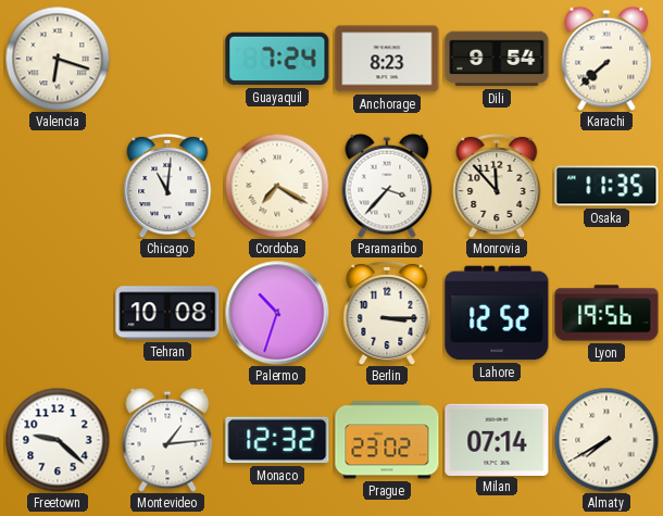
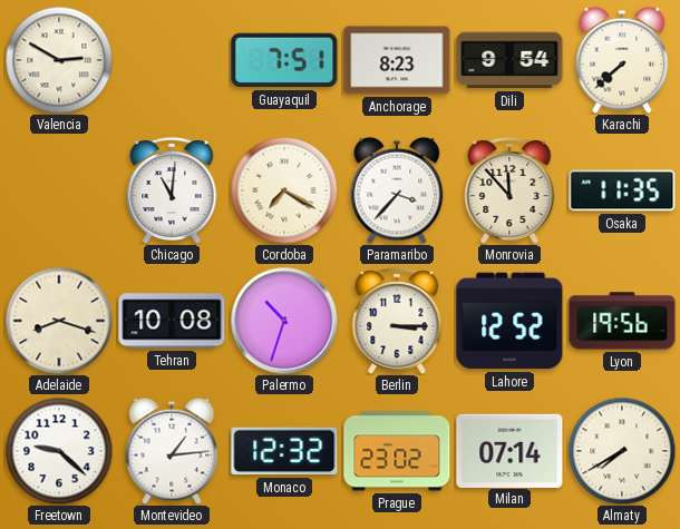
Valencia: 6:18 -> 2:50
Guayaquil: 7:24 -> 7:51
Adelaide: none -> 8:18
